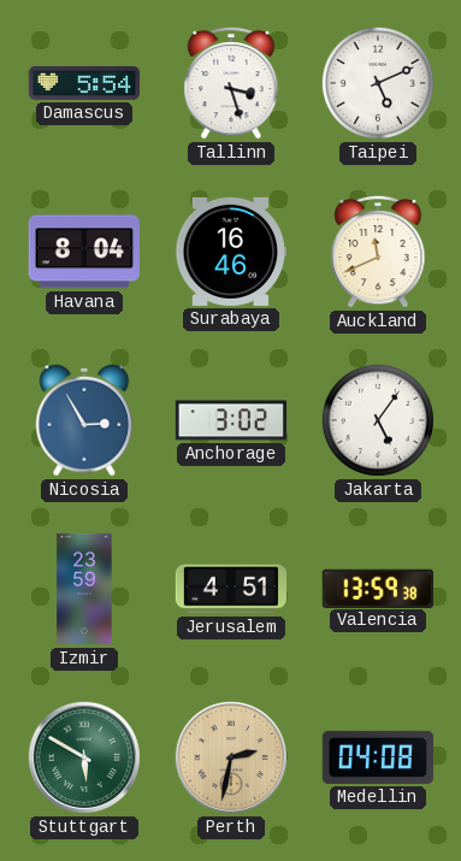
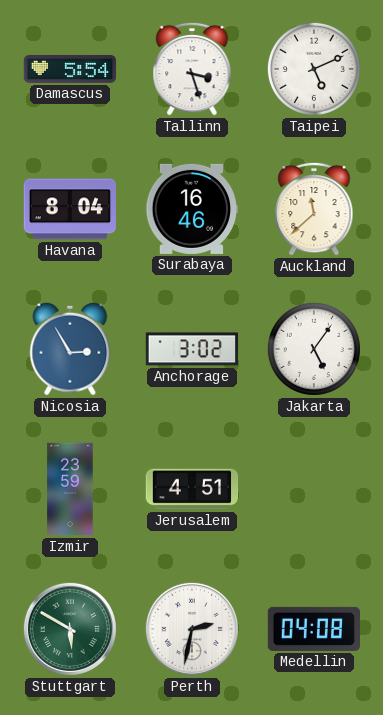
Auckland: 11:41 -> 11:38
Valencia: 13:59 -> none
Perth dial: champagne -> white
